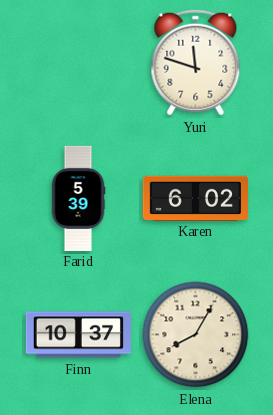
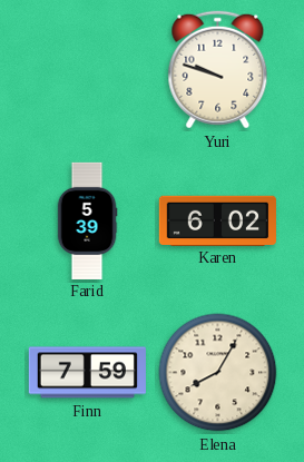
Yuri: 11:48 -> 9:48
Finn: 10:37 -> 7:59
